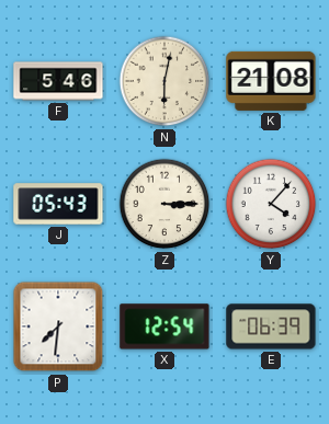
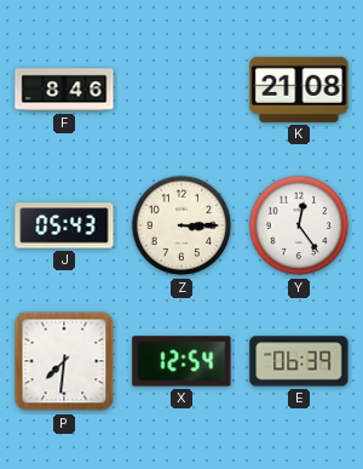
F: 5:46 -> 8:46
N: 6:02 -> none
Y: 4:07 -> 12:24
